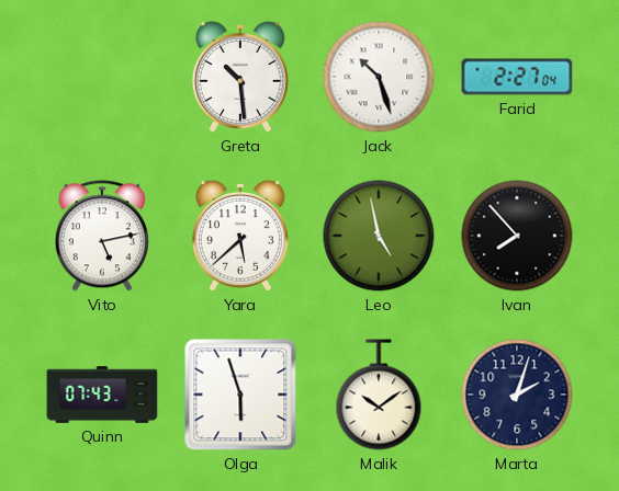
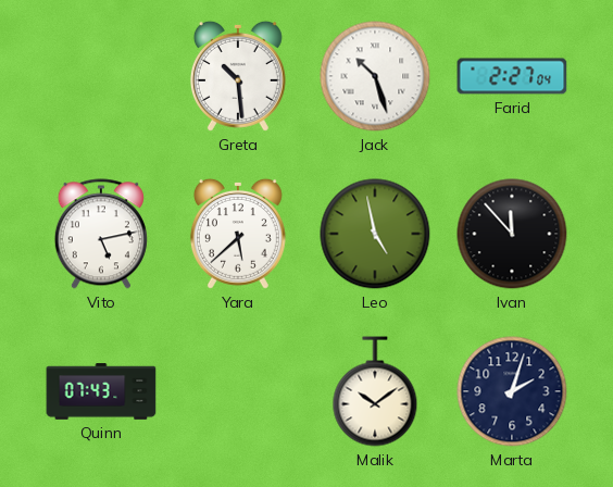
Ivan: 7:53 -> 11:53
Olga: 5:57 -> none
